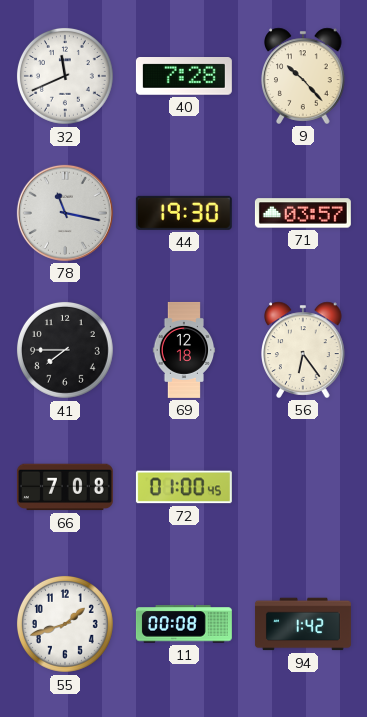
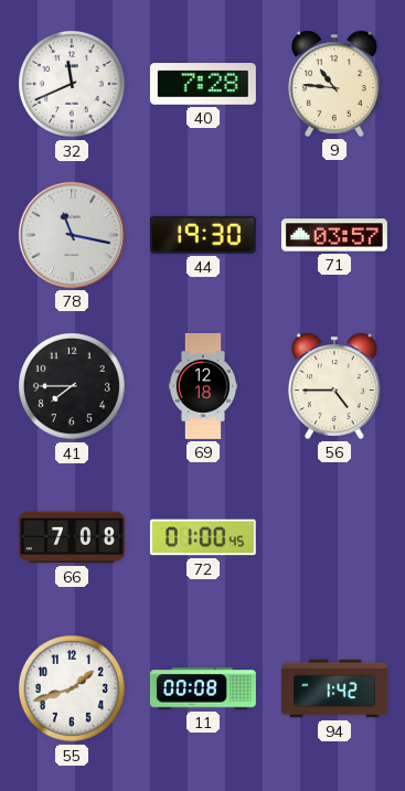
9: 10:23 -> 10:46
56: 6:24 -> 4:45
